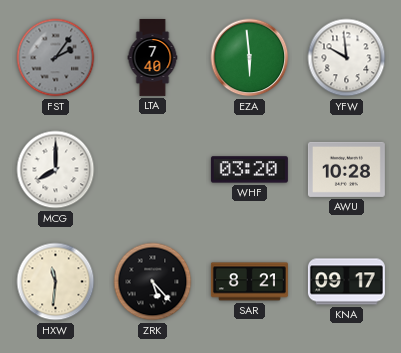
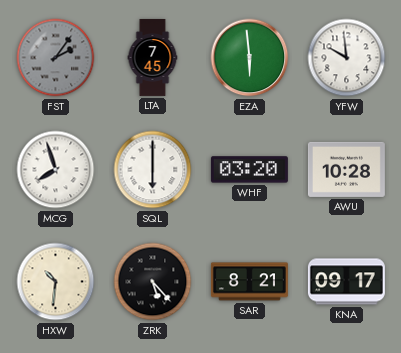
LTA: 7:40 -> 7:45
MCG: 8:00 -> 7:57
SQL: none -> 6:00
HXW: 11:31 -> 10:31
